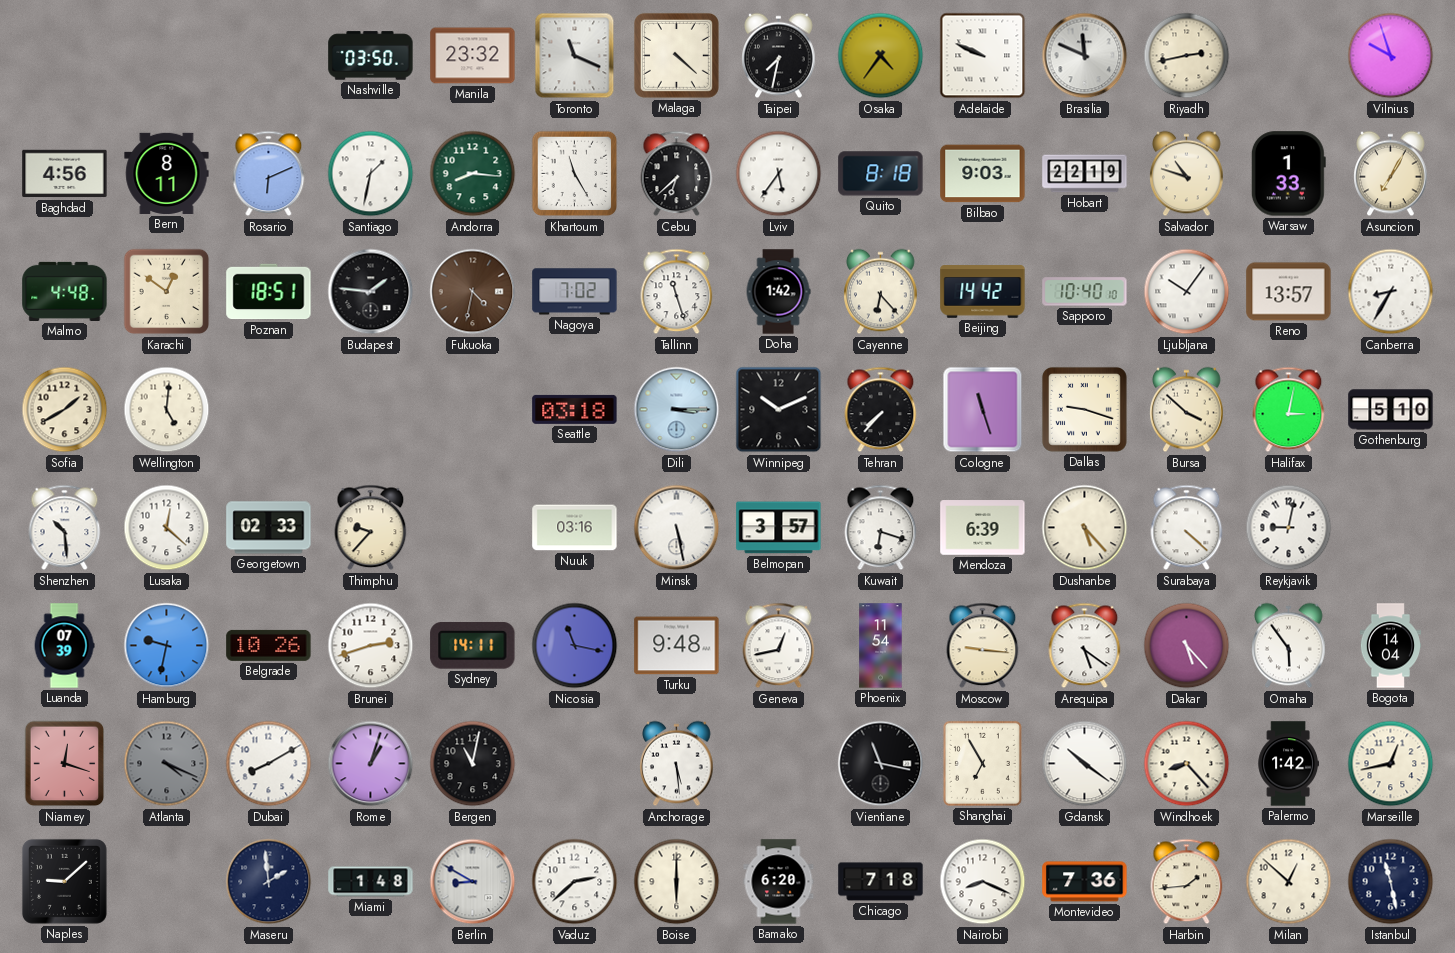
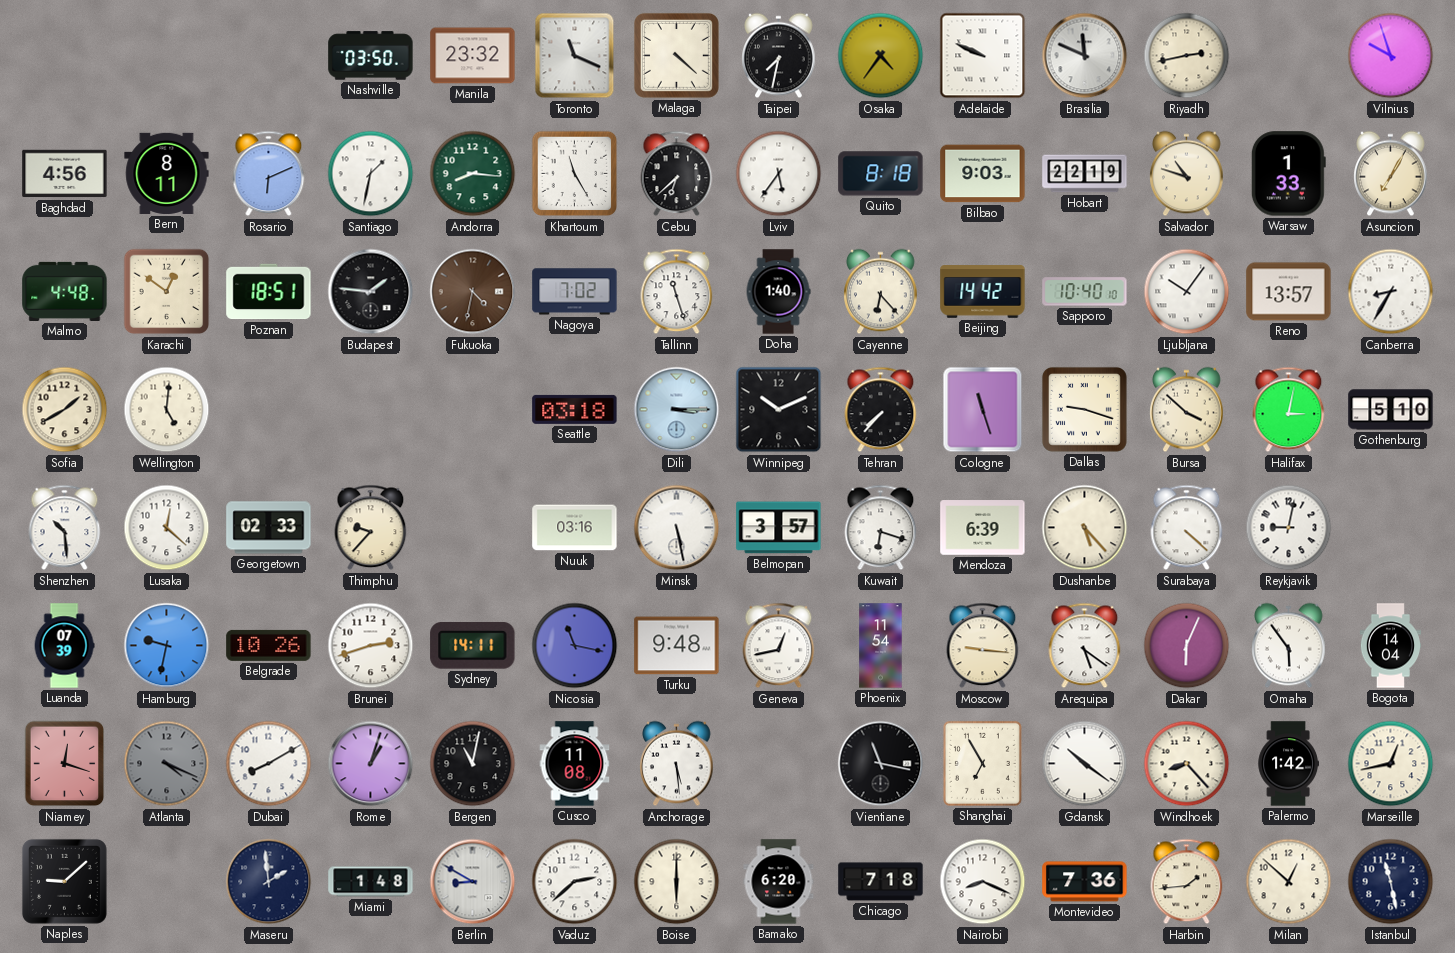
Doha: 1:42 -> 1:40
Dakar: 5:23 -> 6:04
Cusco: none -> 11:08
